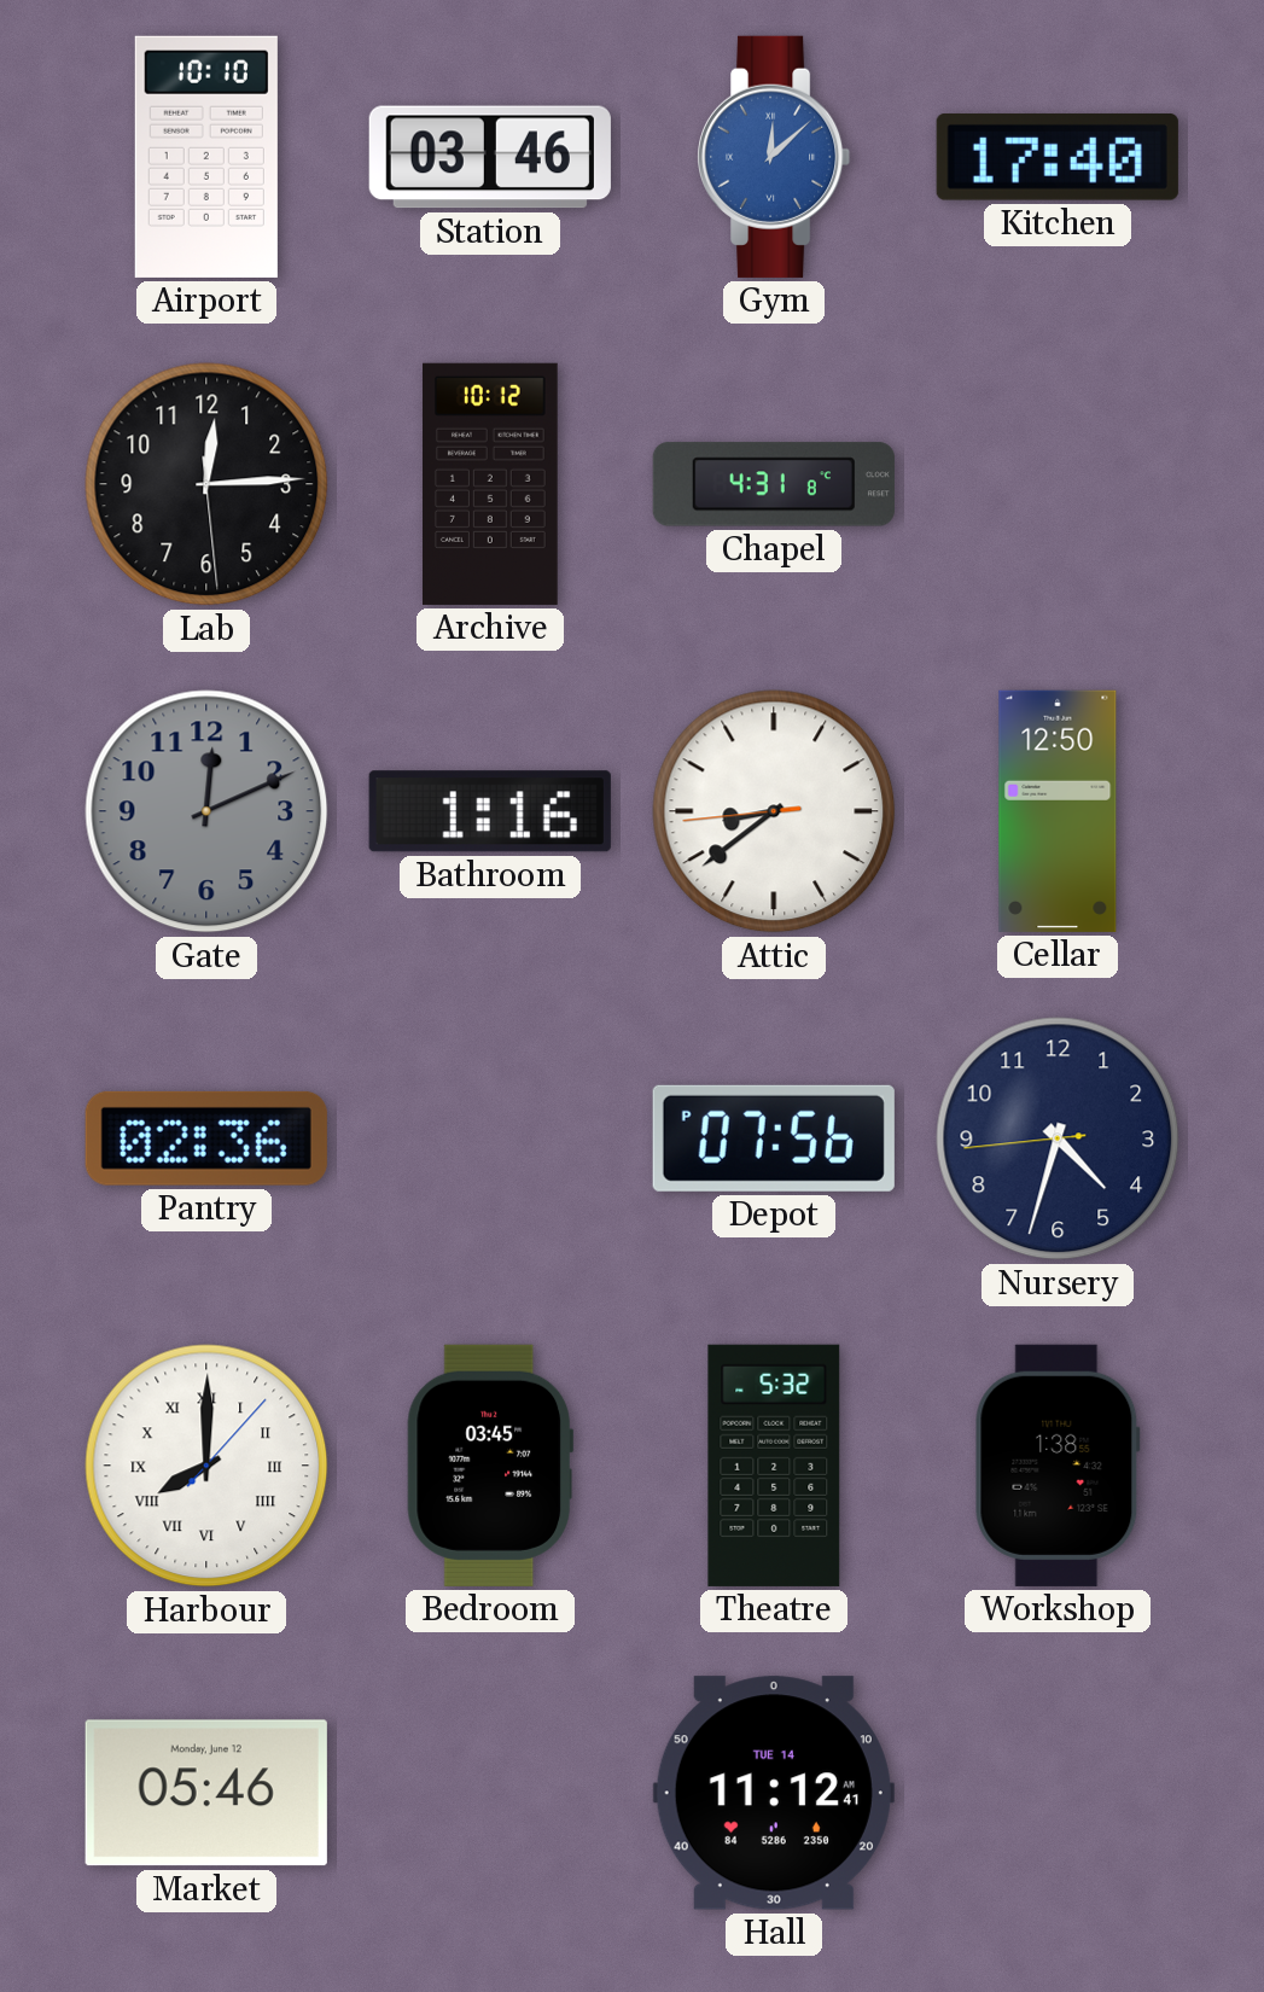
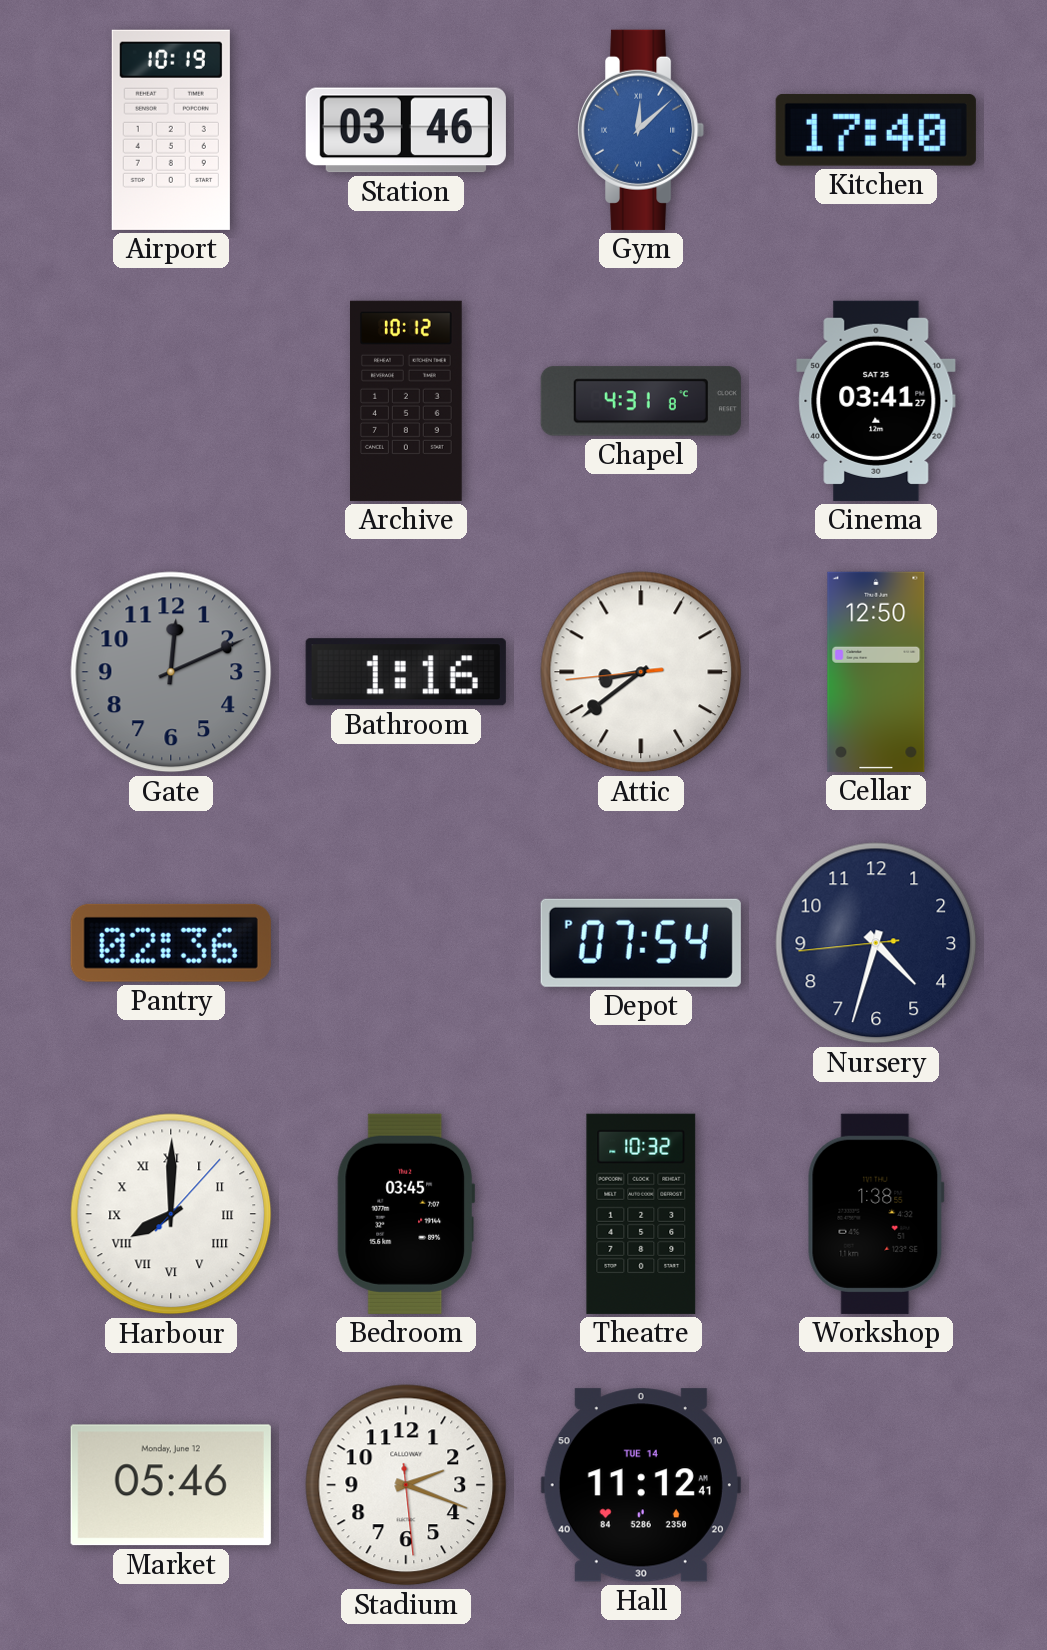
Airport: 10:10 -> 10:19
Lab: 12:14 -> none
Cinema: none -> 03:41
Depot: 07:56 -> 07:54
Theatre: 5:32 -> 10:32
Stadium: none -> 2:18
